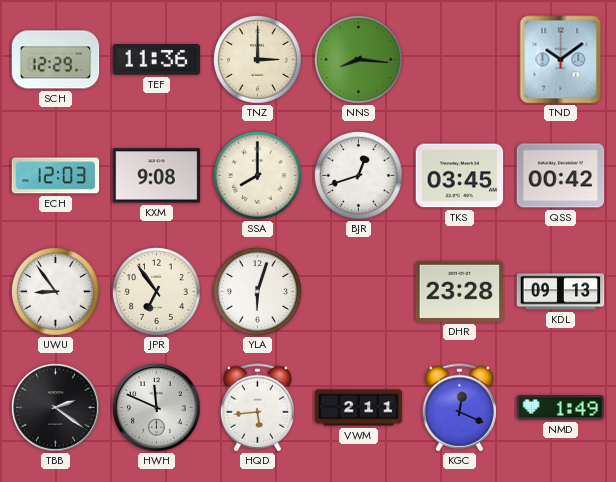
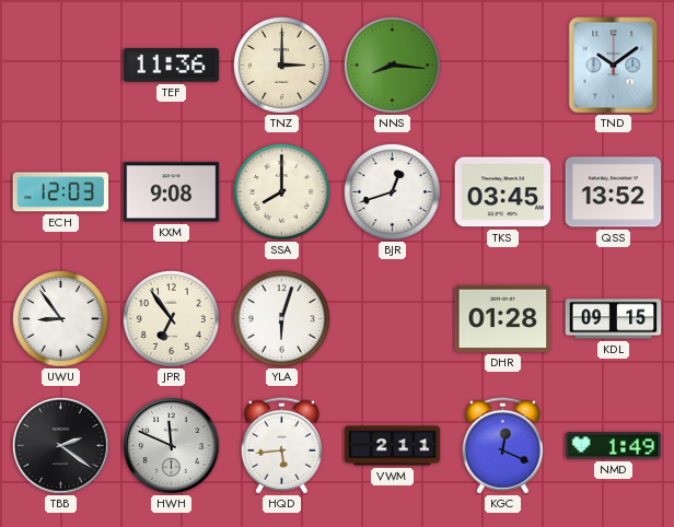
SCH: 12:29 -> none
QSS: 00:42 -> 13:52
DHR: 23:28 -> 01:28
KDL: 09:13 -> 09:15
